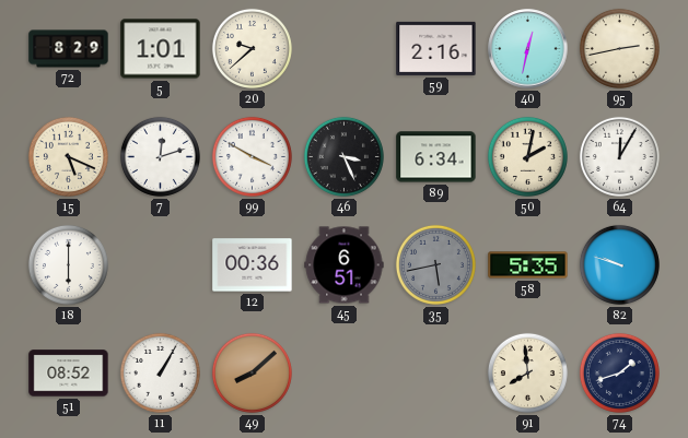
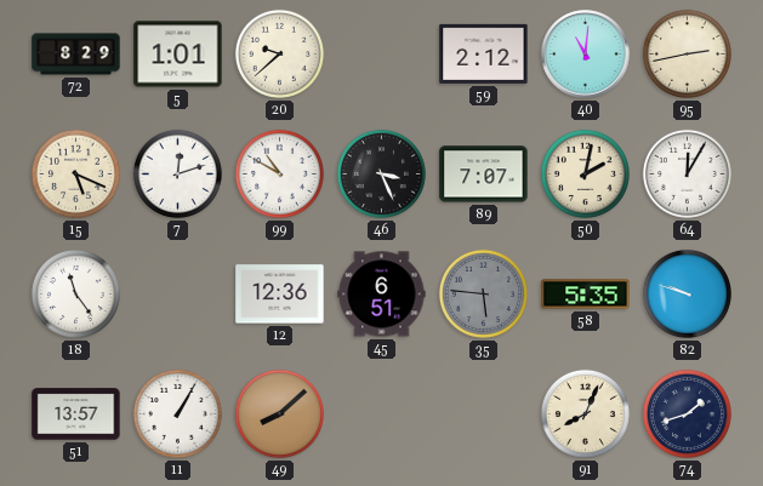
59: 2:16 -> 2:12
40: 12:32 -> 11:01
99: 3:50 -> 10:50
89: 6:34 -> 7:07
18: 6:00 -> 11:24
12: 00:36 -> 12:36
35: 5:43 -> 5:46
51: 08:52 -> 13:57
91: 7:59 -> 8:04
